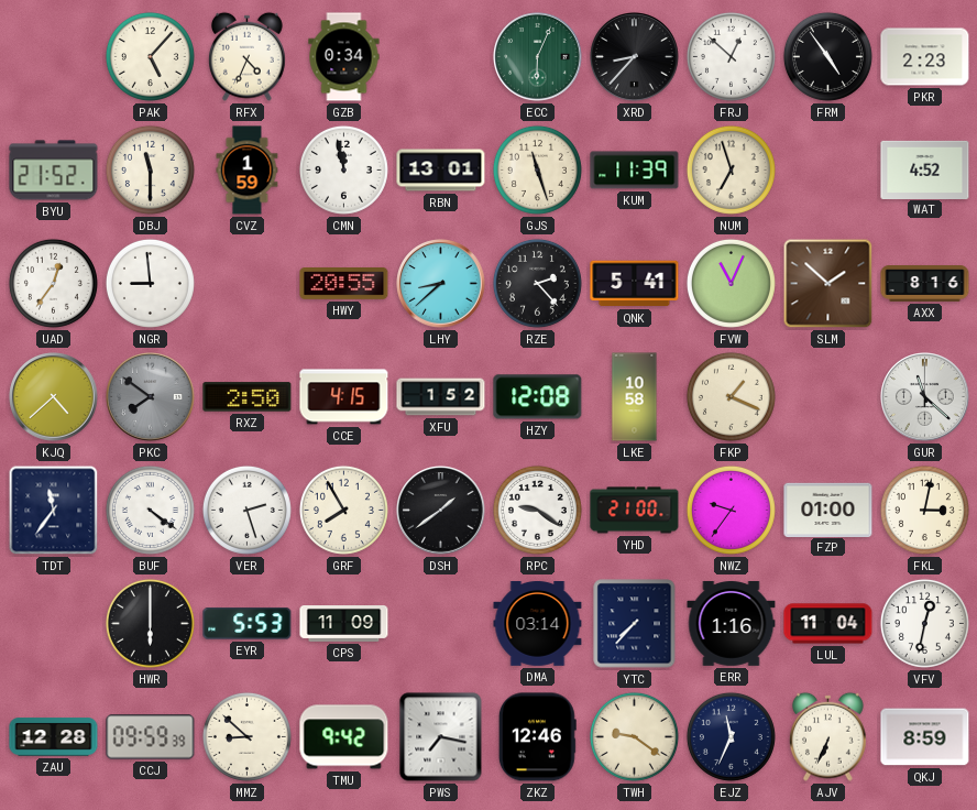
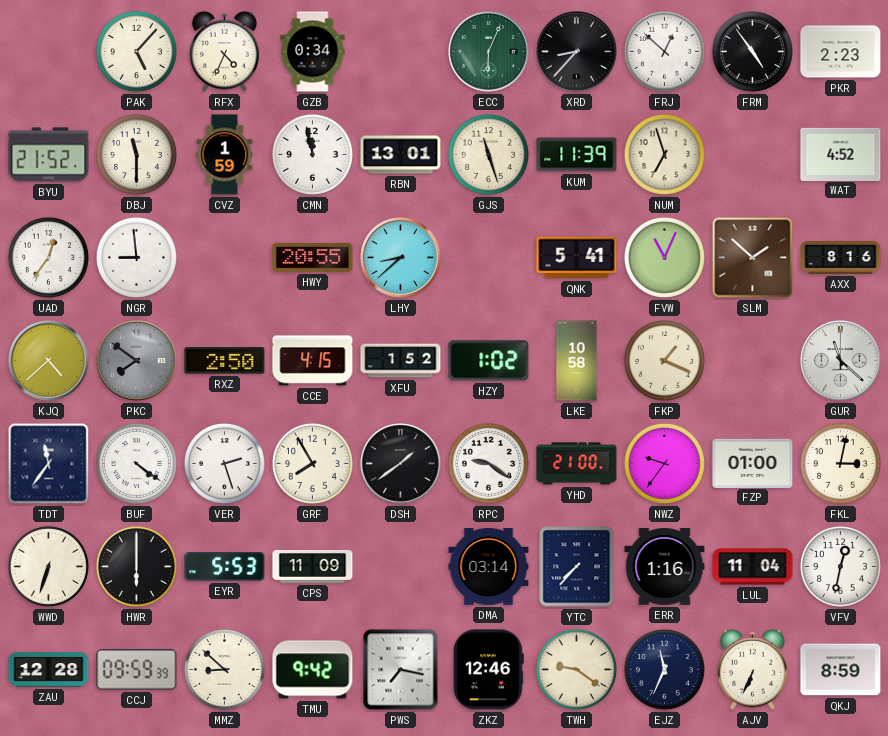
RZE: 2:23 -> none
HZY: 12:08 -> 1:02
WWD: none -> 6:33
